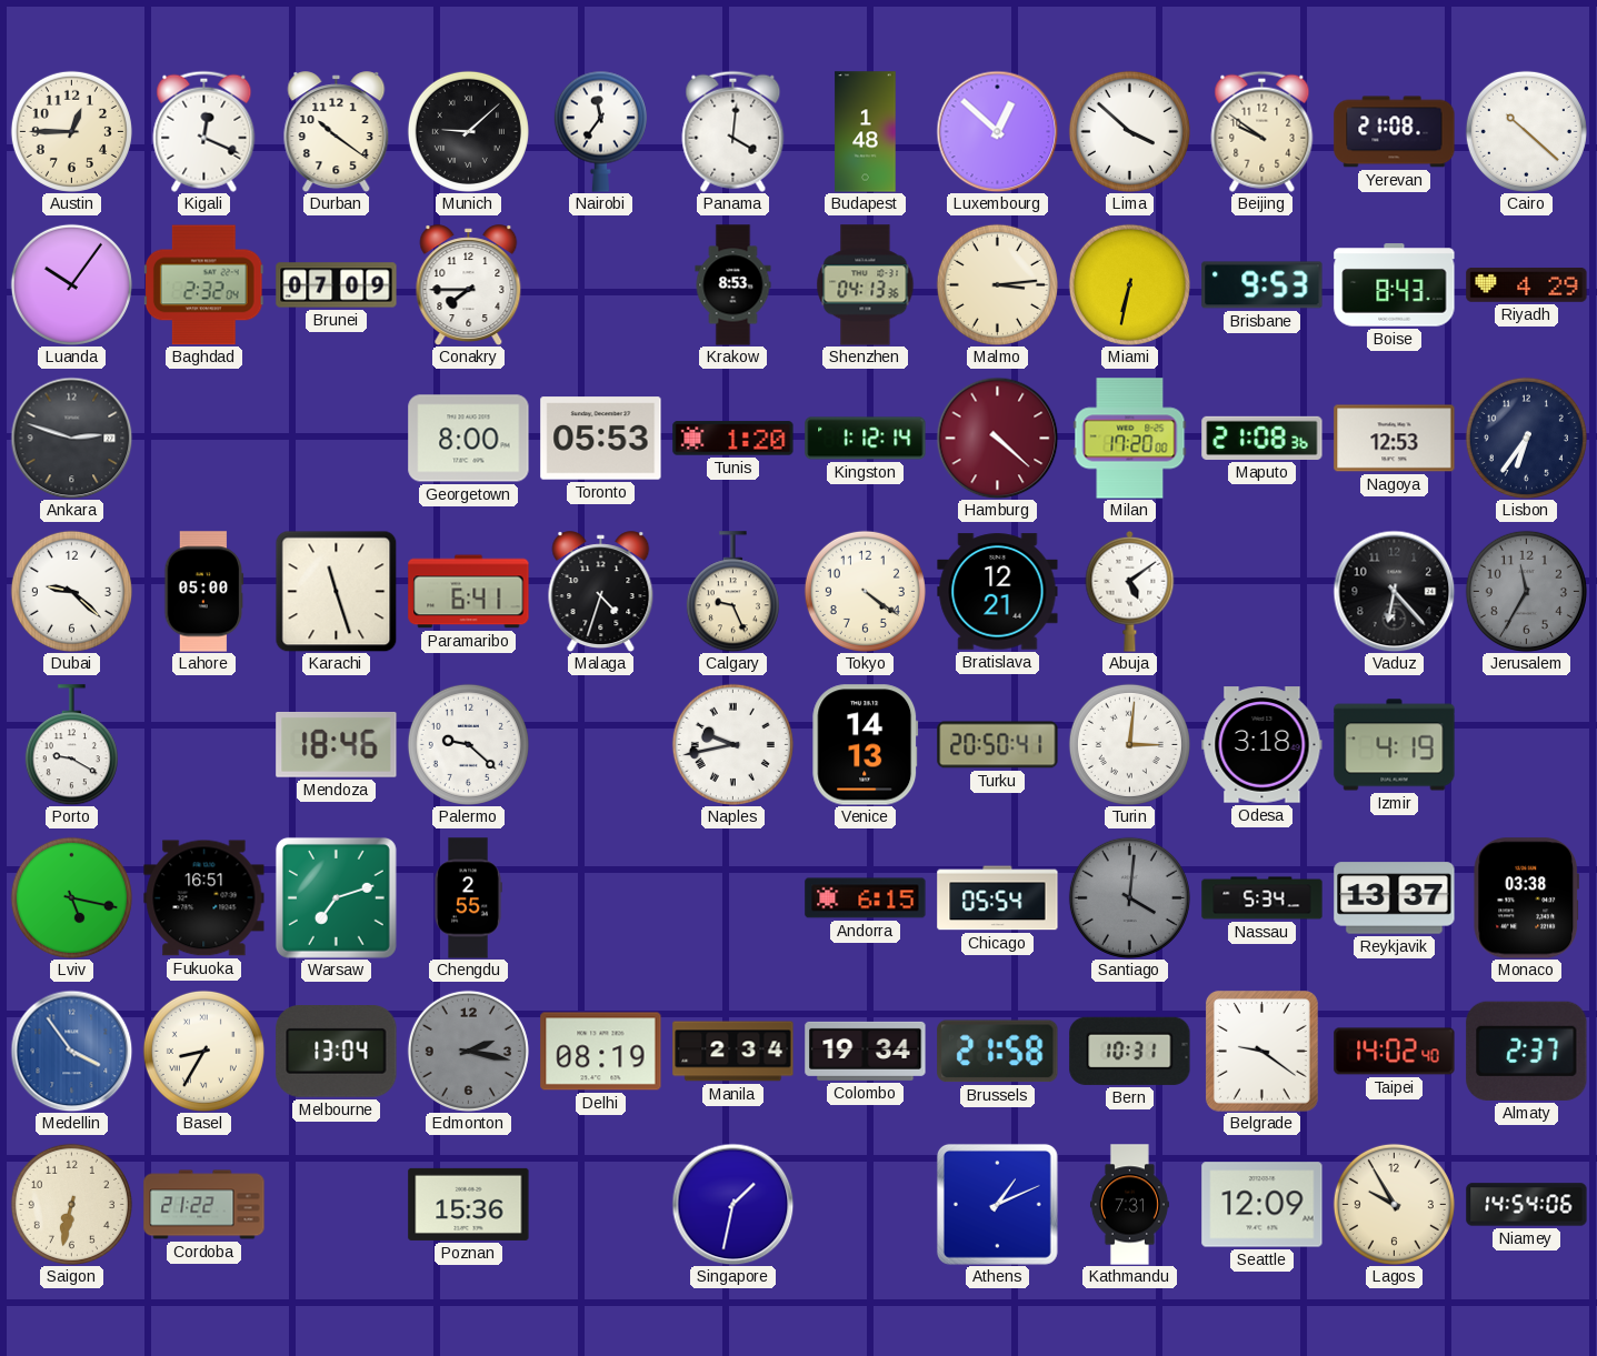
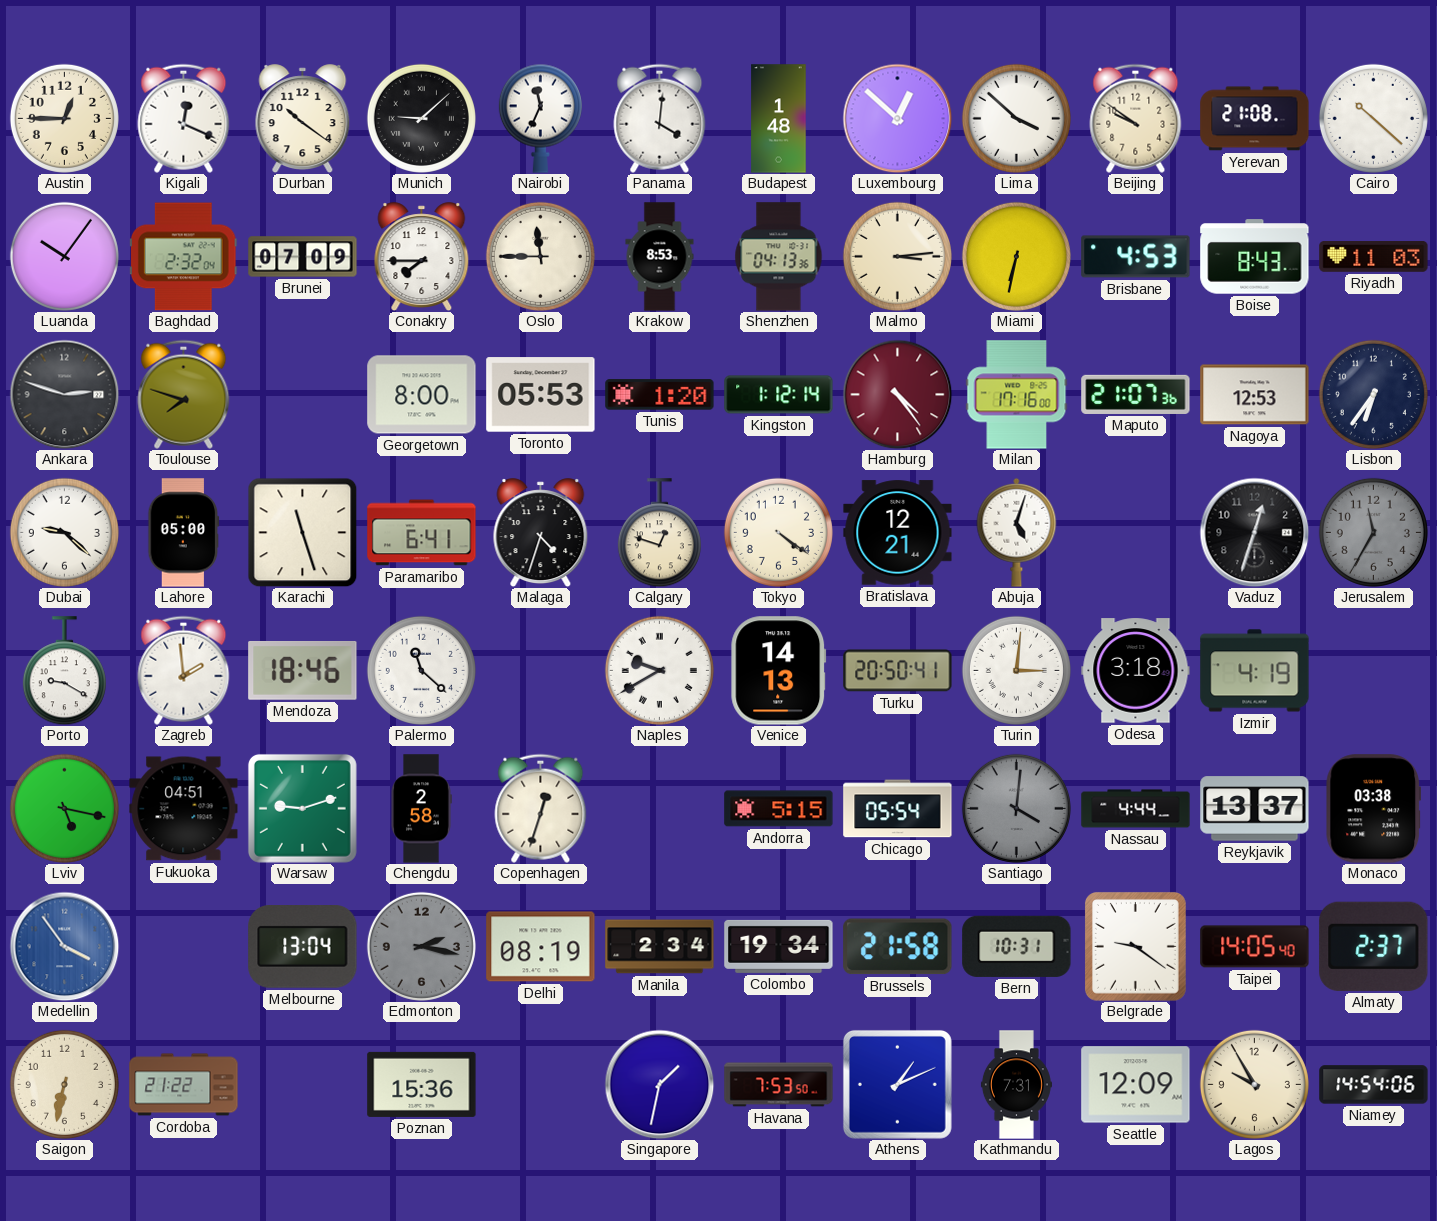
Nairobi: 11:36 -> 11:34
Oslo: none -> 11:45
Brisbane: 9:53 -> 4:53
Riyadh: 4:29 -> 11:03
Toulouse: none -> 7:48
Hamburg: 4:22 -> 4:24
Milan: 17:20 -> 17:16
Maputo: 21:08 -> 21:07
Calgary: 9:26 -> 12:48
Abuja: 5:09 -> 5:03
Vaduz: 6:23 -> 12:33
Zagreb: none -> 1:59
Palermo: 9:22 -> 11:22
Naples: 9:43 -> 9:40
Fukuoka: 16:51 -> 04:51
Warsaw: 7:12 -> 9:12
Chengdu: 2:55 -> 2:58
Copenhagen: none -> 12:33
Andorra: 6:15 -> 5:15
Nassau: 5:34 -> 4:44
Basel: 8:35 -> none
Taipei: 14:02 -> 14:05
Havana: none -> 7:53
